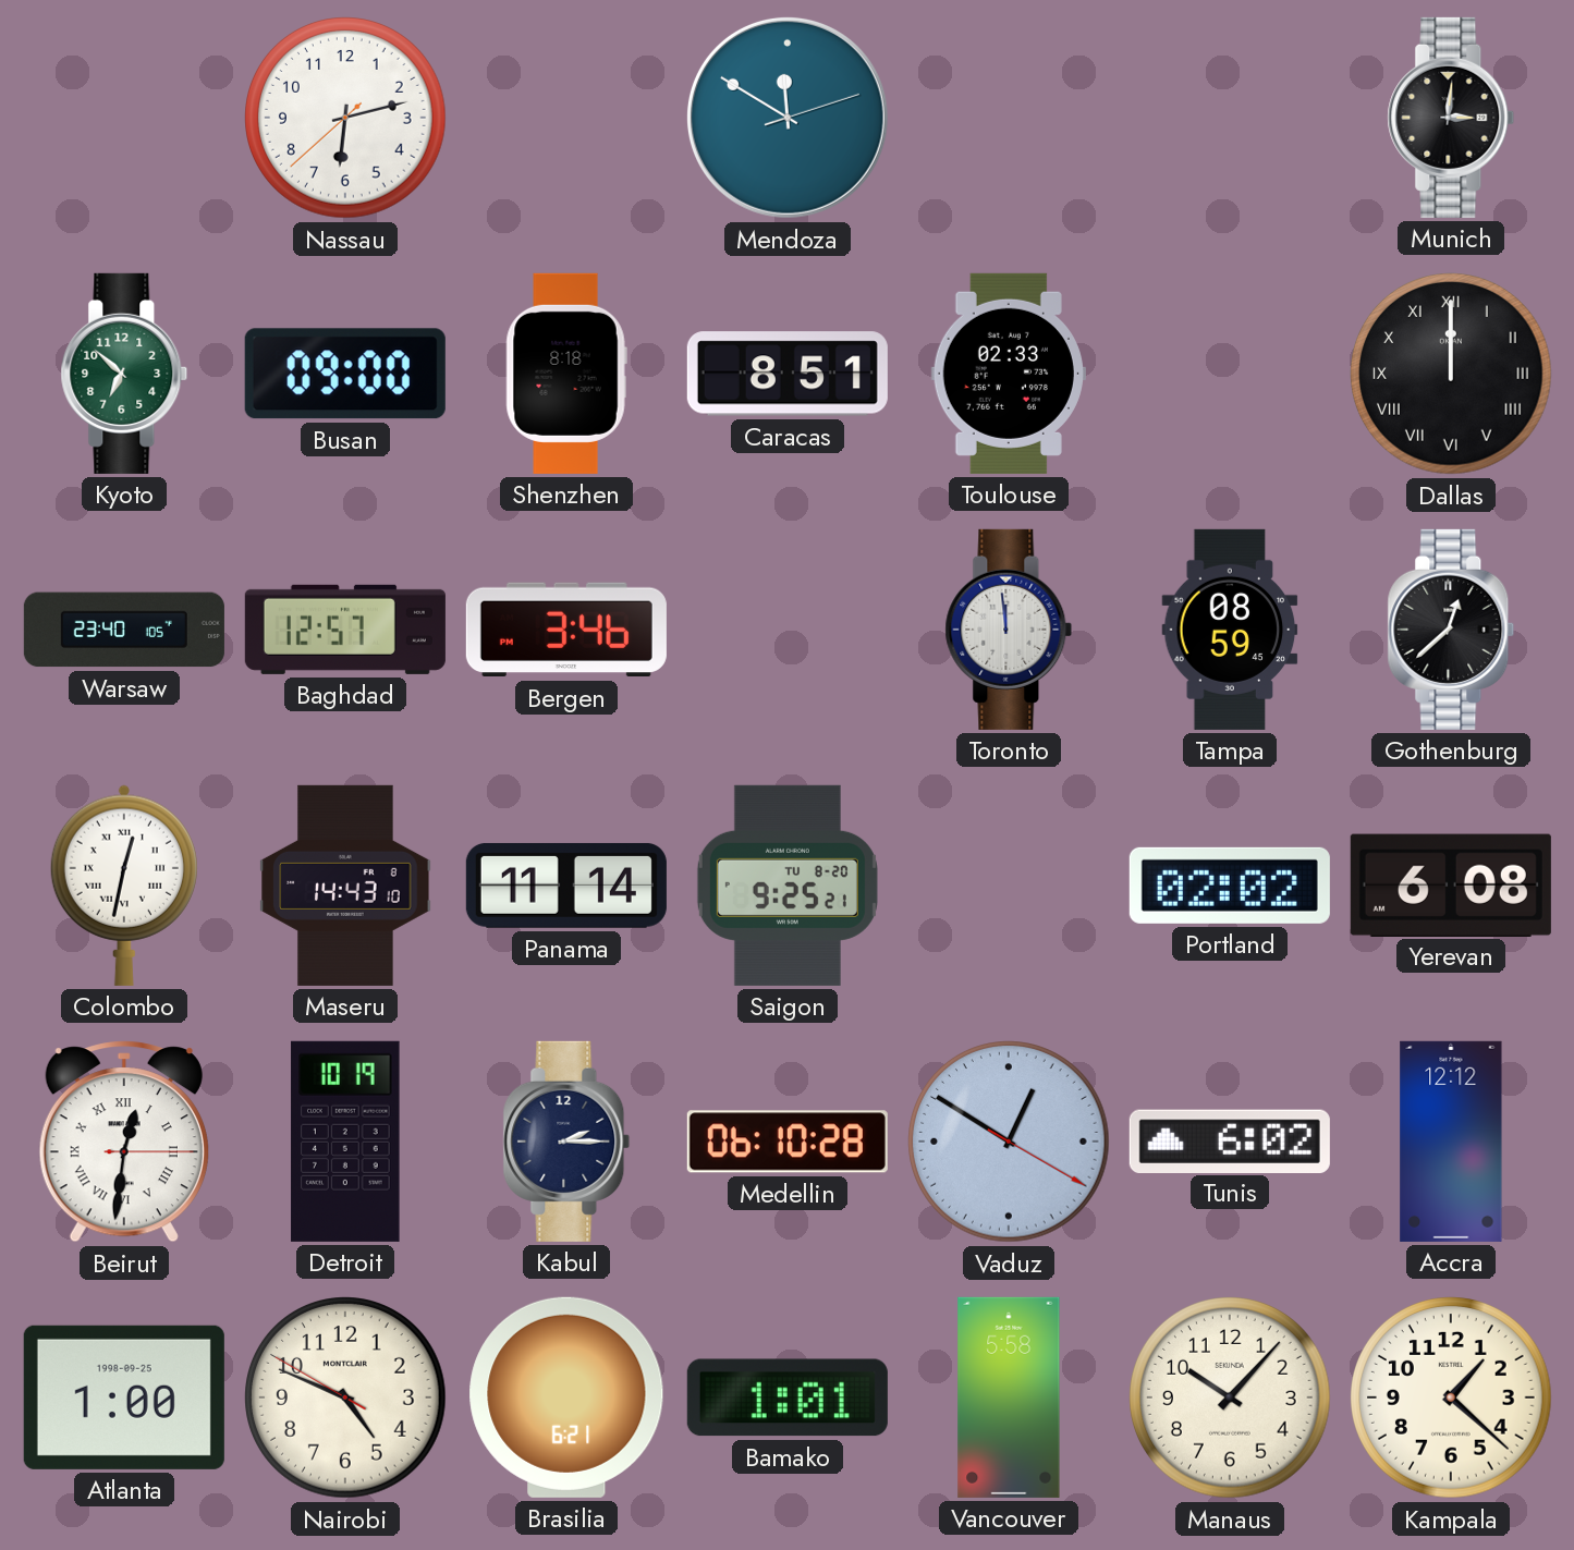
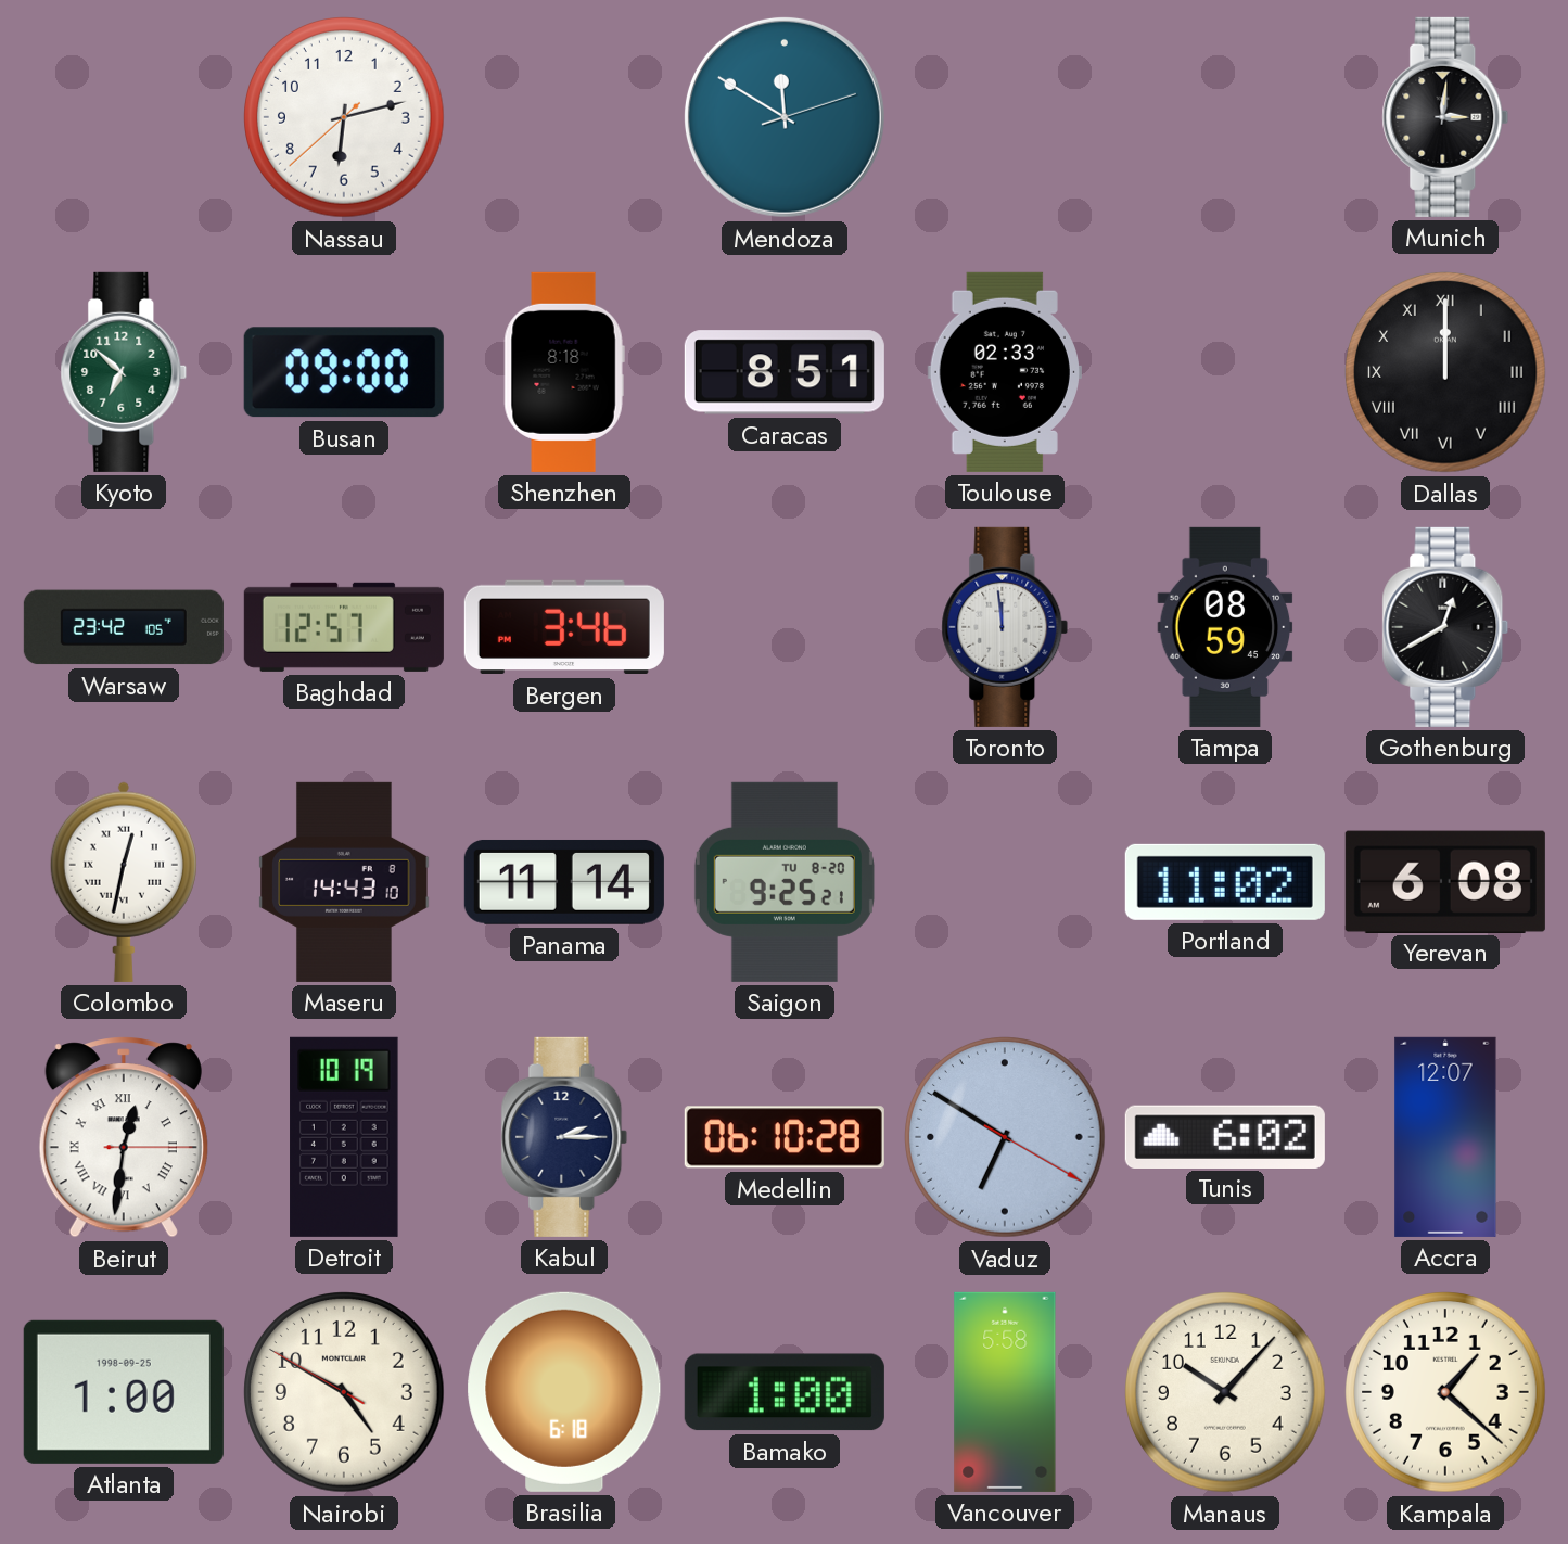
Warsaw: 23:40 -> 23:42
Gothenburg: 12:38 -> 12:40
Portland: 02:02 -> 11:02
Vaduz: 12:50 -> 6:50
Accra: 12:12 -> 12:07
Nairobi: 4:48 -> 4:49
Brasilia: 6:21 -> 6:18
Bamako: 1:01 -> 1:00
